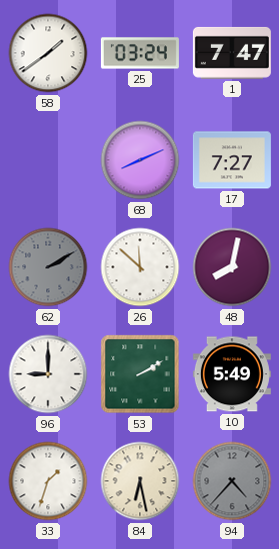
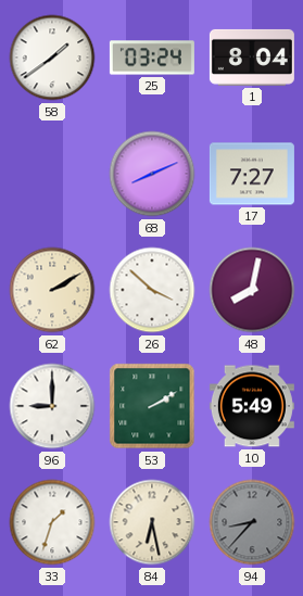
1: 7:47 -> 8:04
62 dial: grey -> cream
26: 11:52 -> 3:52
94: 4:37 -> 8:37
